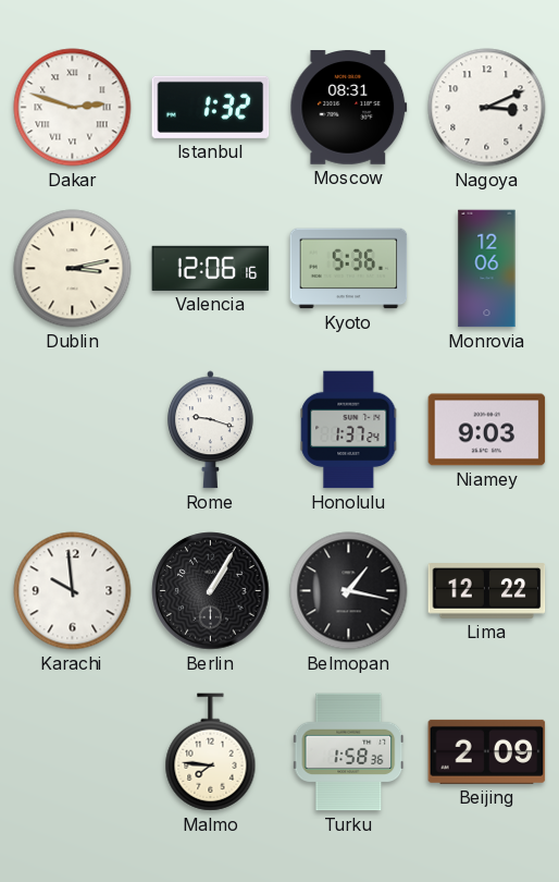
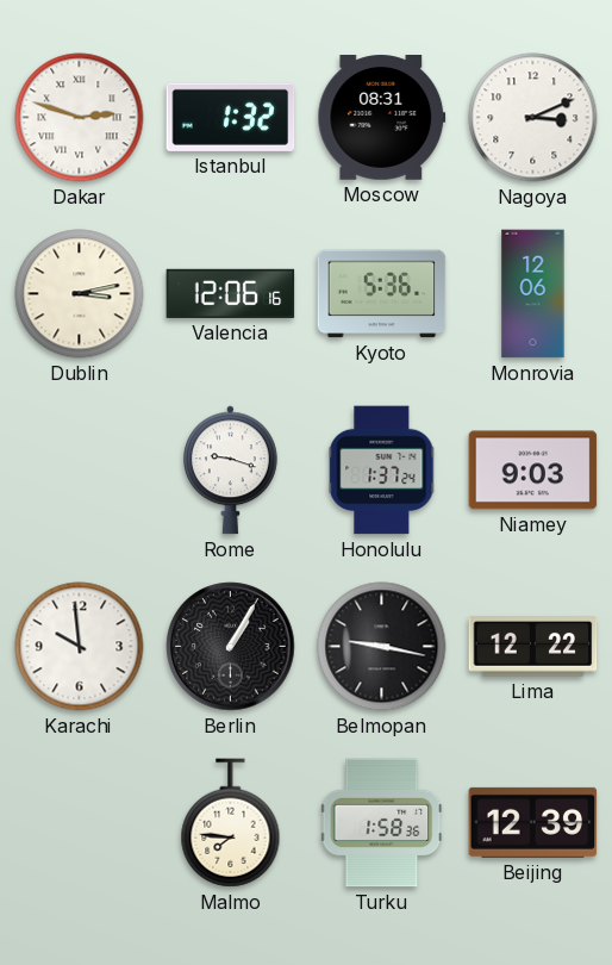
Belmopan: 1:17 -> 9:17
Beijing: 2:09 -> 12:39
